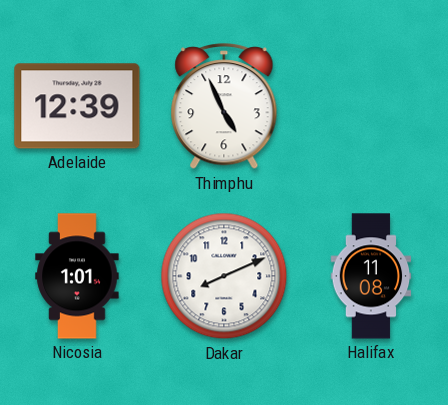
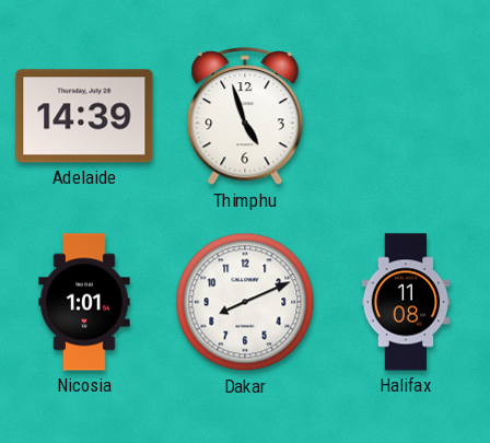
Adelaide: 12:39 -> 14:39
Thimphu: 4:56 -> 4:57
